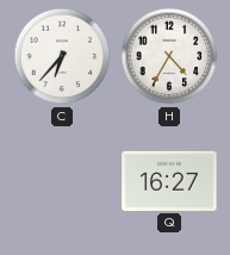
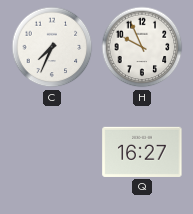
C: 6:37 -> 7:34
H: 4:35 -> 9:56
